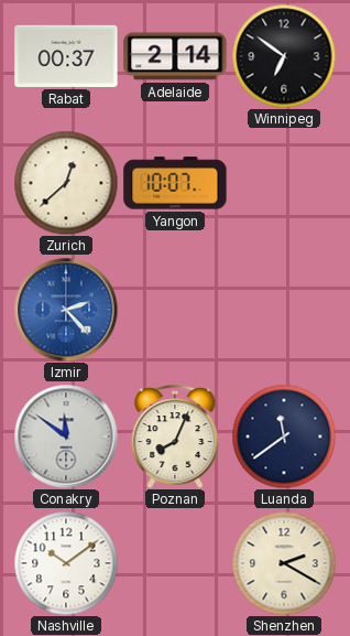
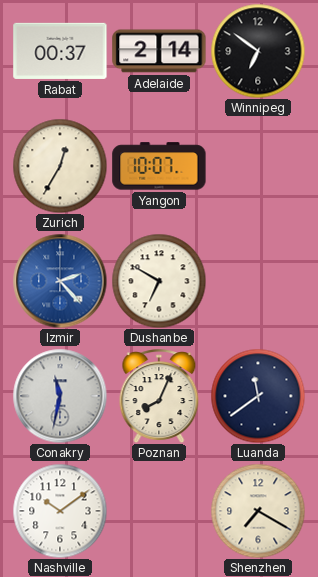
Zurich: 12:38 -> 12:35
Dushanbe: none -> 6:50
Conakry: 11:51 -> 11:32
Shenzhen: 2:20 -> 7:20
